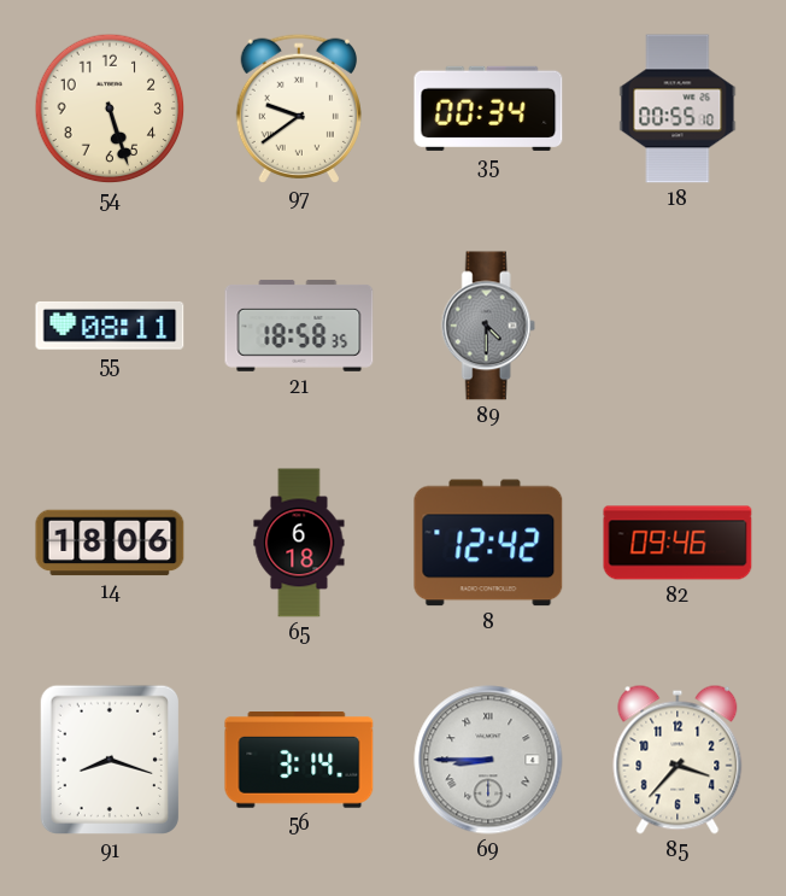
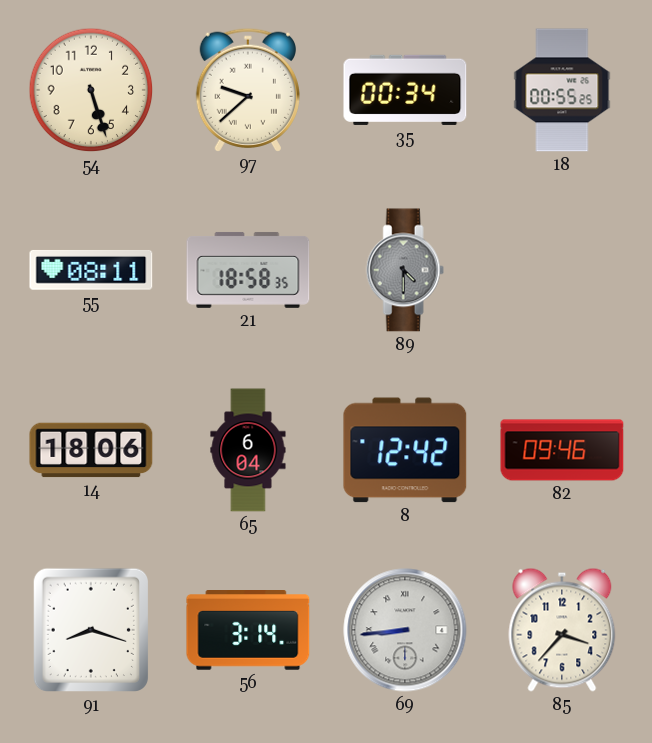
97: 9:39 -> 9:38
18: 00:55:10 -> 00:55:25
65: 6:18 -> 6:04
69: 8:45 -> 8:44
